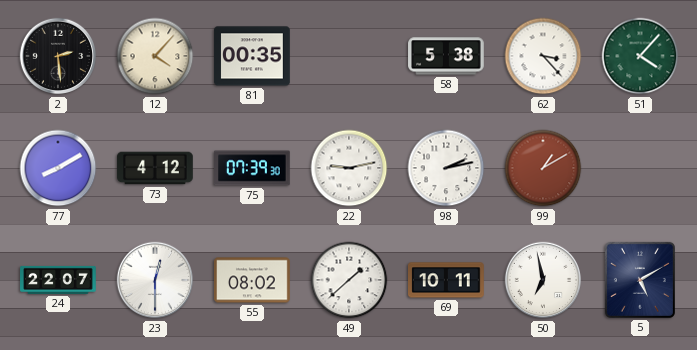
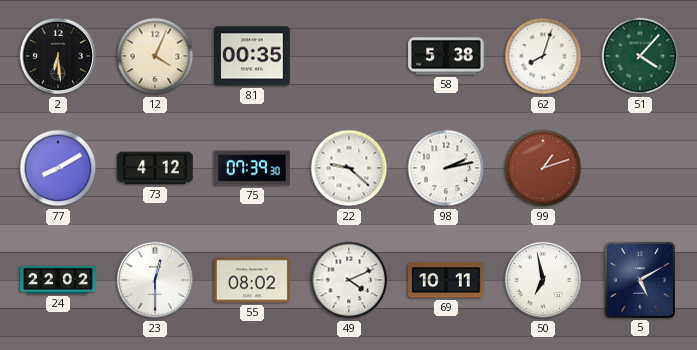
2: 2:29 -> 6:29
12: 4:07 -> 4:04
62: 3:23 -> 8:03
22: 9:13 -> 9:22
99: 1:10 -> 1:12
24: 22:07 -> 22:02
49: 1:38 -> 4:11
